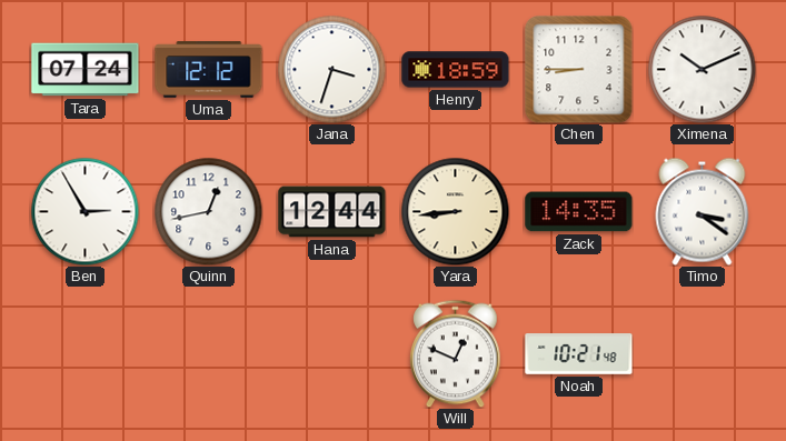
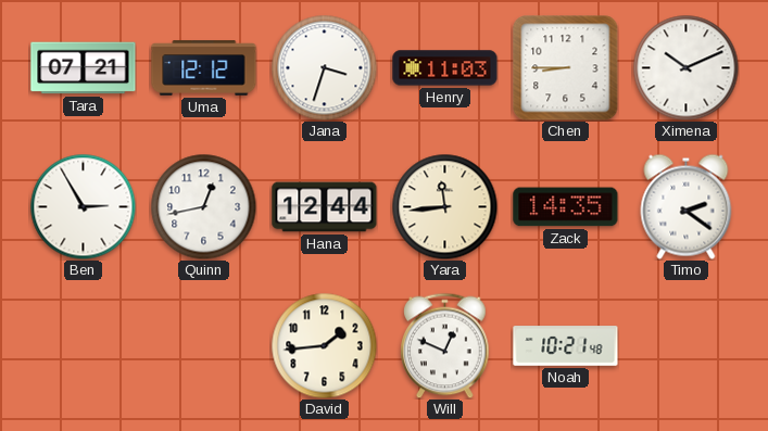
Tara: 07:24 -> 07:21
Henry: 18:59 -> 11:03
Yara: 8:44 -> 11:44
Timo: 3:21 -> 2:21
David: none -> 1:44
